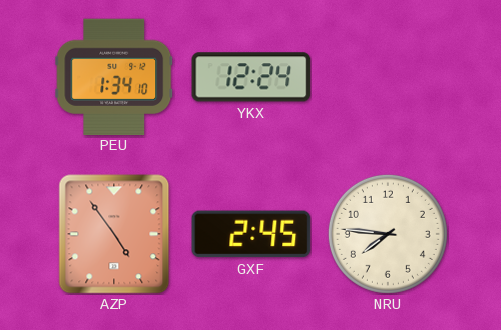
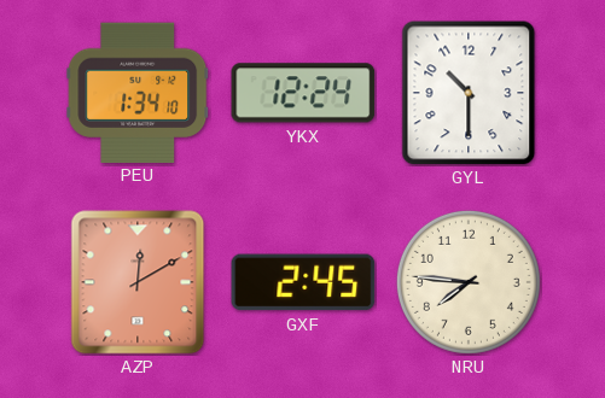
GYL: none -> 10:30
AZP: 4:54 -> 12:10
